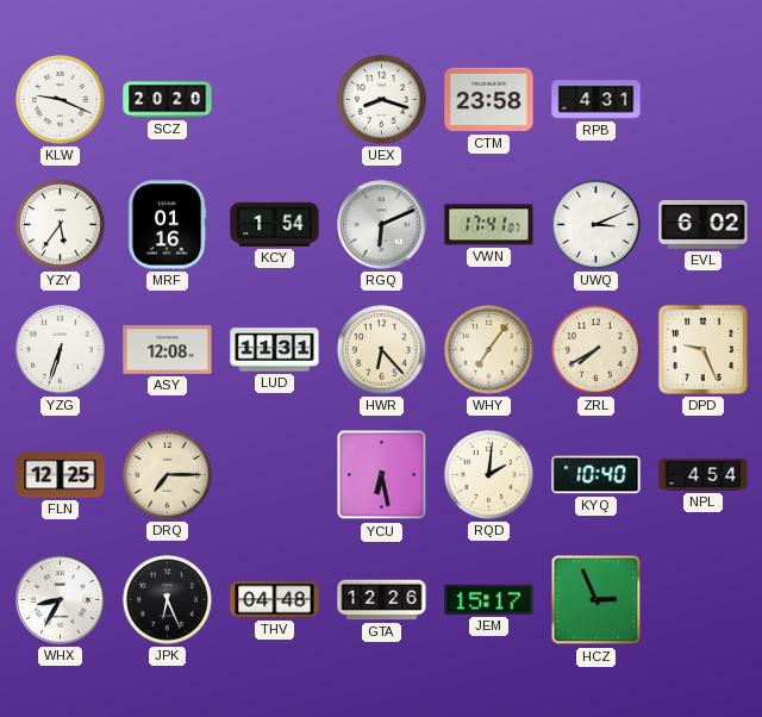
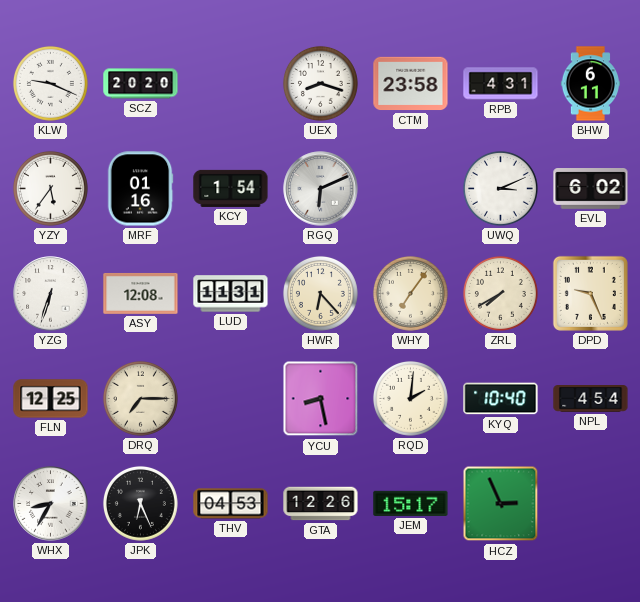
BHW: none -> 6:11
VWN: 17:41 -> none
YCU: 6:28 -> 8:28
THV: 04:48 -> 04:53
